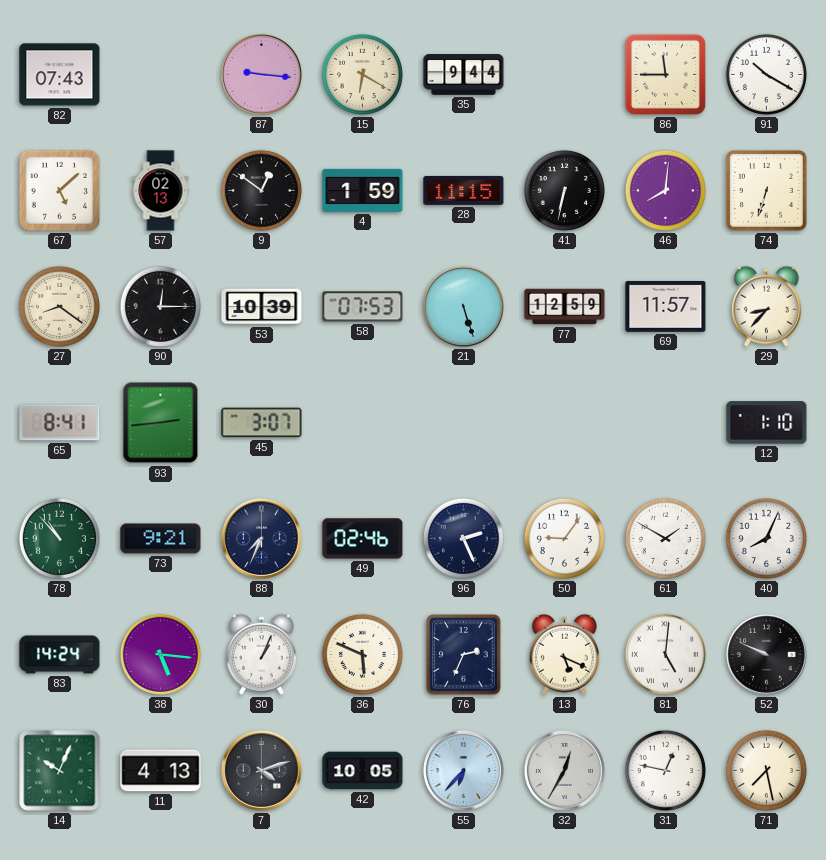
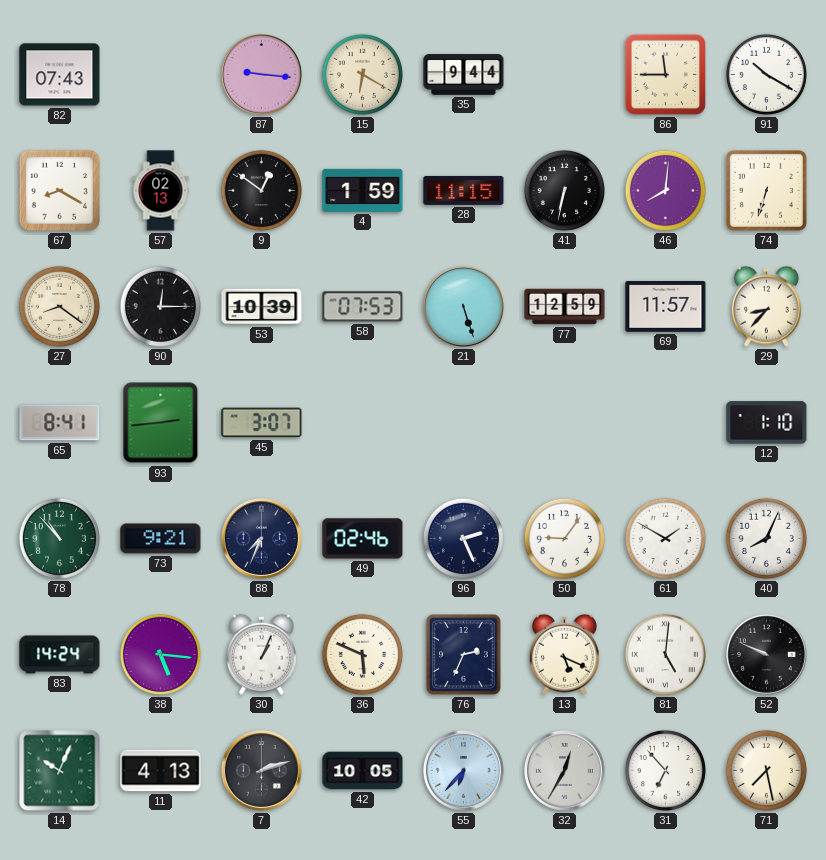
67: 5:08 -> 8:20
7: 4:12 -> 2:12
31: 12:47 -> 6:53
